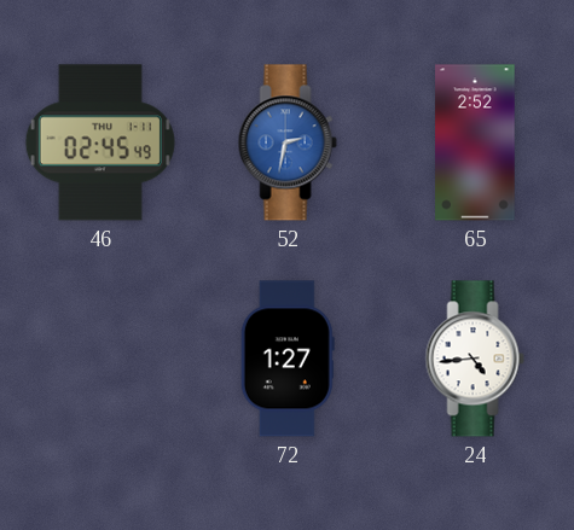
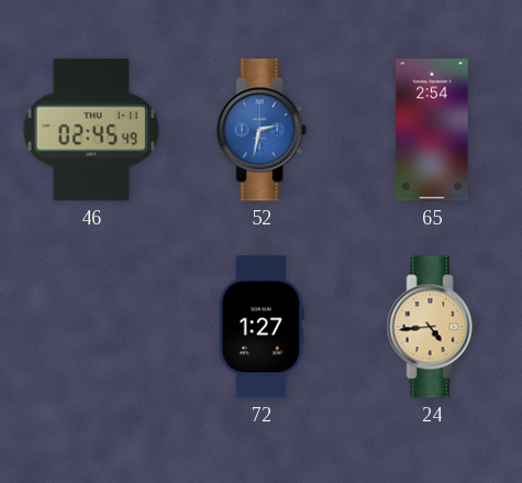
65: 2:52 -> 2:54
24 dial: white -> champagne
